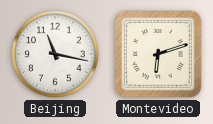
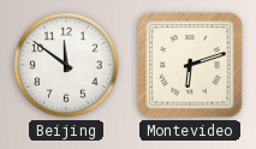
Beijing: 11:17 -> 11:51
